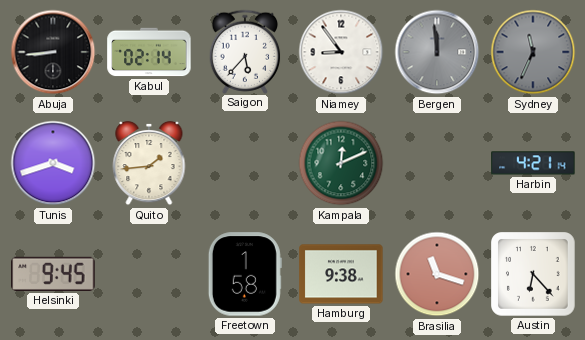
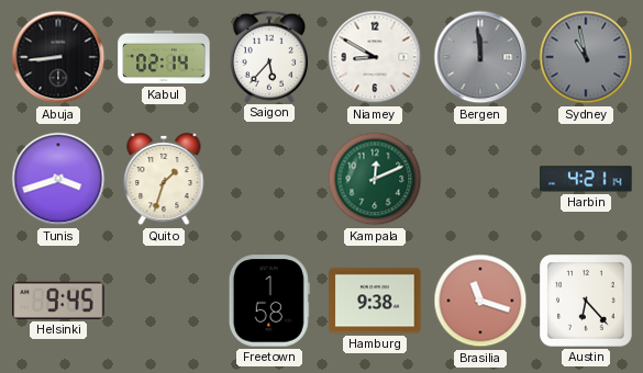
Niamey: 8:54 -> 8:50
Sydney: 11:34 -> 10:58
Quito: 1:44 -> 1:33
